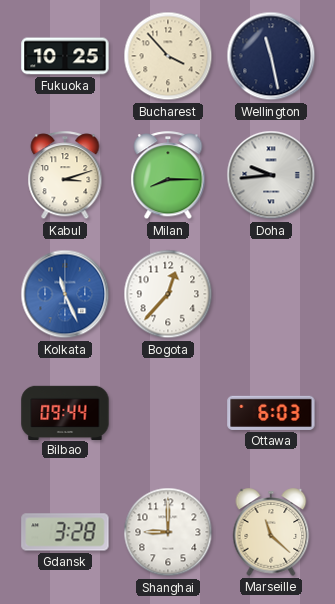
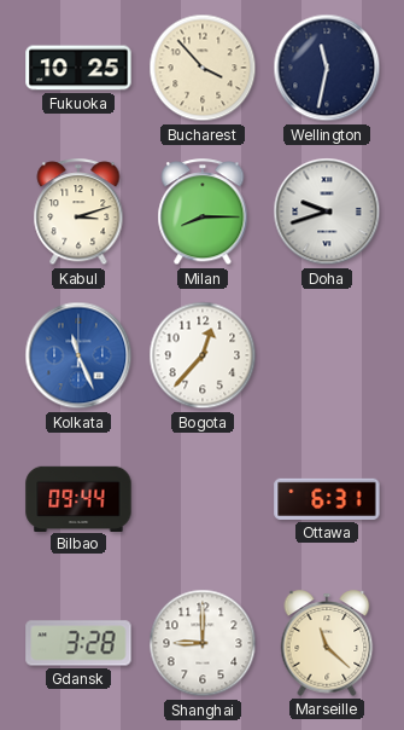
Wellington: 11:28 -> 11:32
Doha: 9:44 -> 9:42
Ottawa: 6:03 -> 6:31
